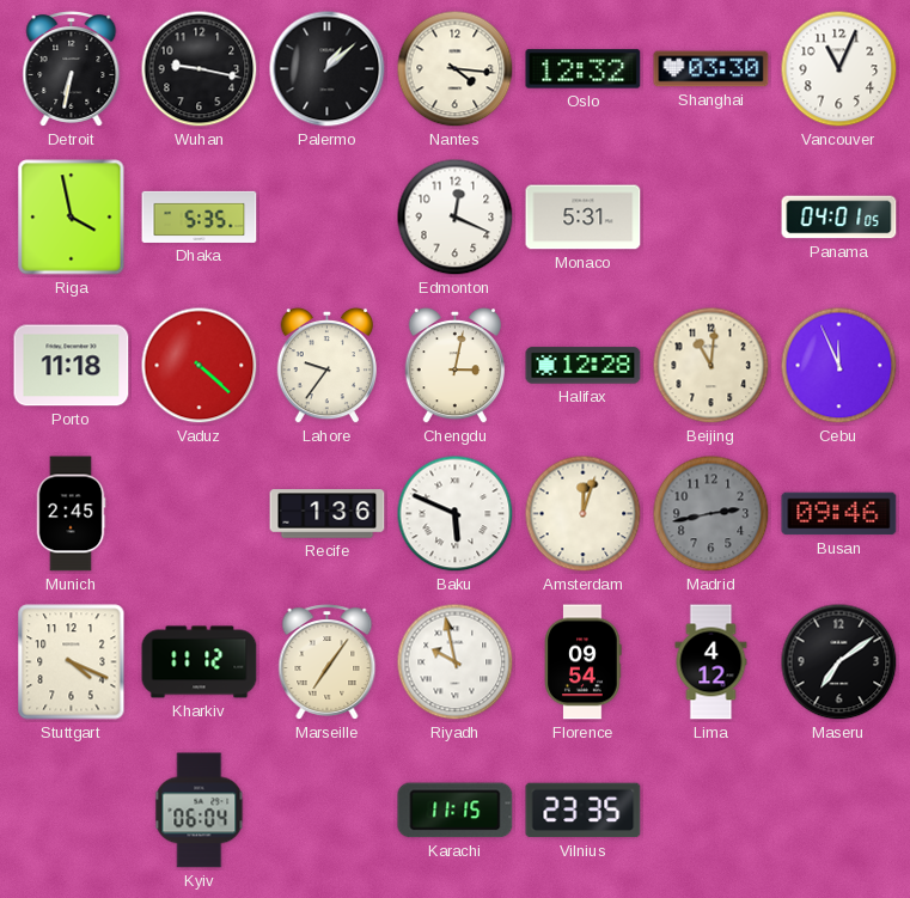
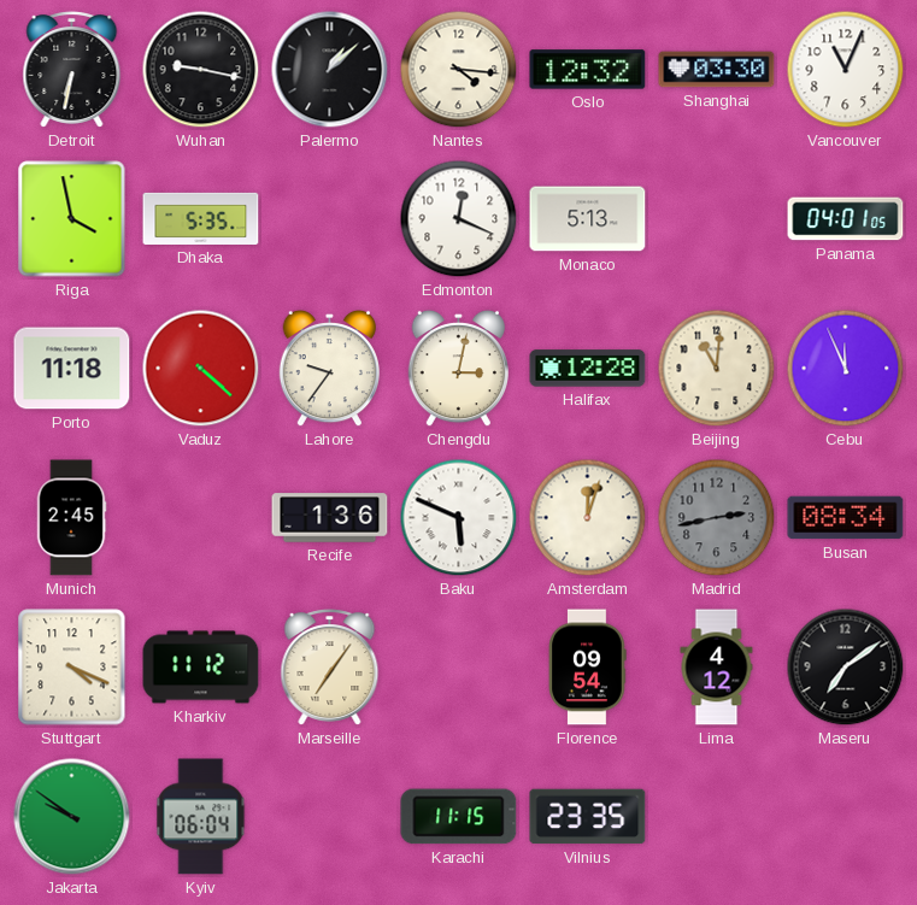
Monaco: 5:31 -> 5:13
Busan: 09:46 -> 08:34
Riyadh: 9:58 -> none
Jakarta: none -> 9:51
